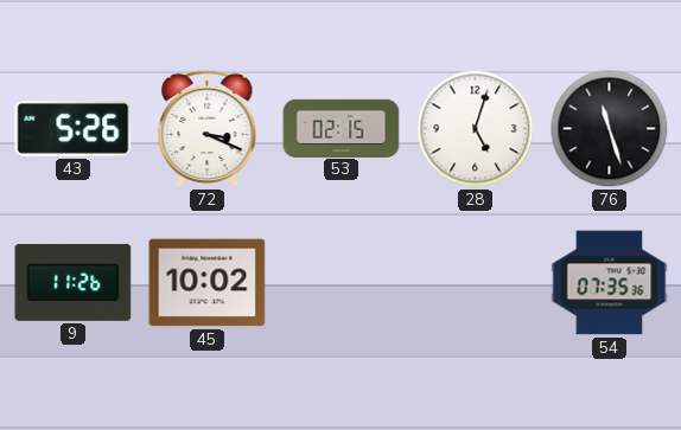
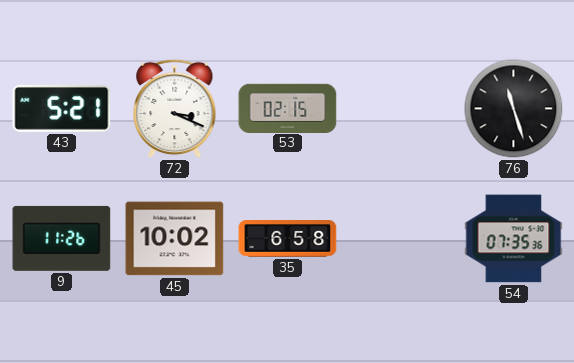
43: 5:26 -> 5:21
28: 5:03 -> none
35: none -> 6:58
